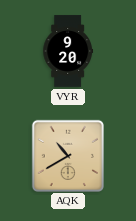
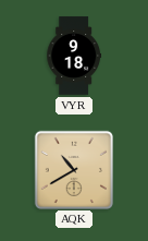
VYR: 9:20 -> 9:18
